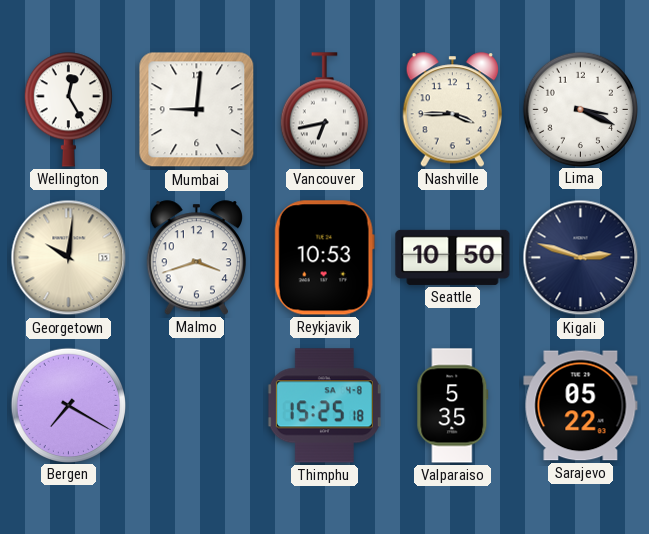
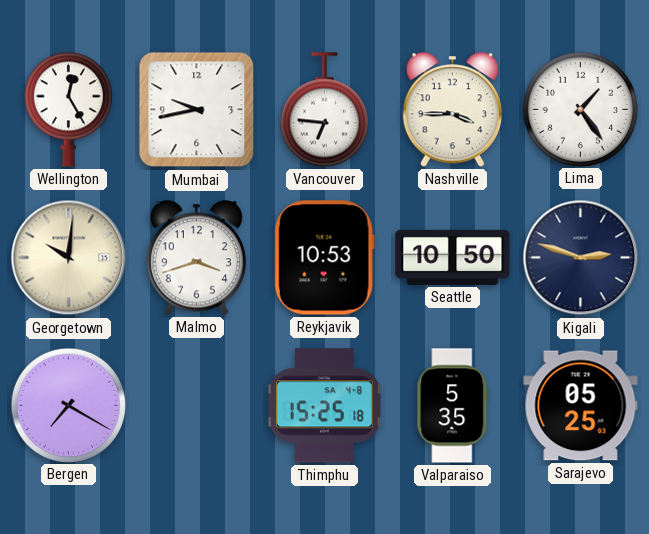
Mumbai: 9:01 -> 9:43
Vancouver: 6:43 -> 6:46
Lima: 3:19 -> 1:24
Sarajevo: 05:22 -> 05:25
